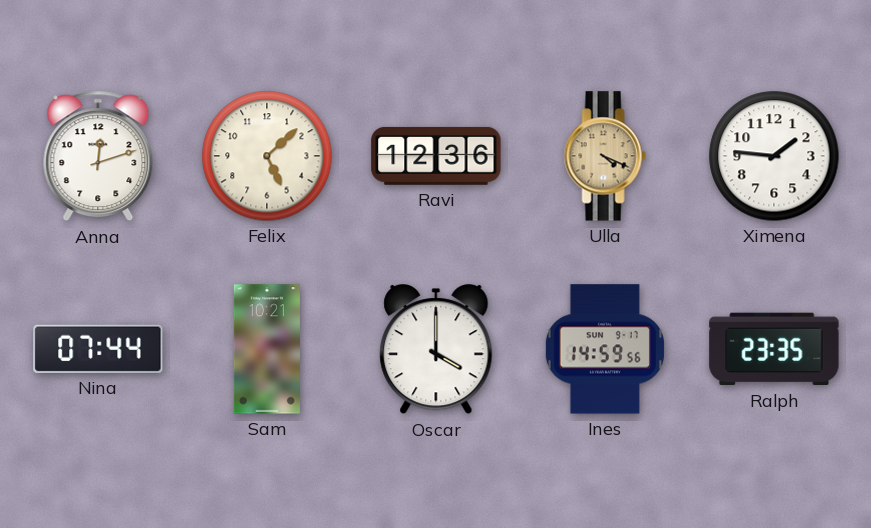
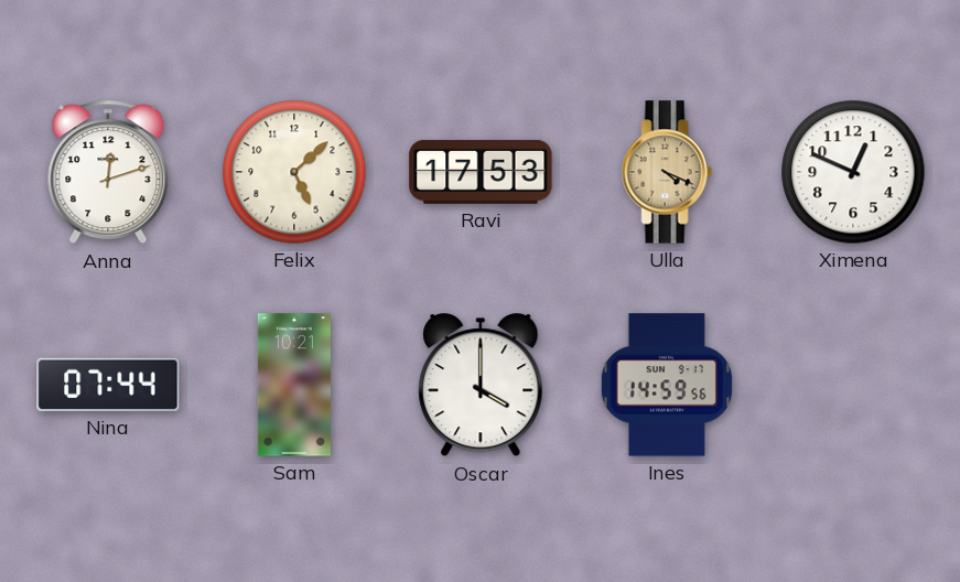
Ravi: 12:36 -> 17:53
Ximena: 1:46 -> 12:49
Ralph: 23:35 -> none
